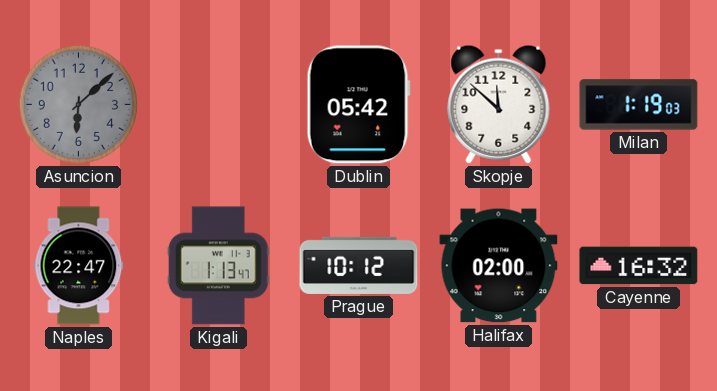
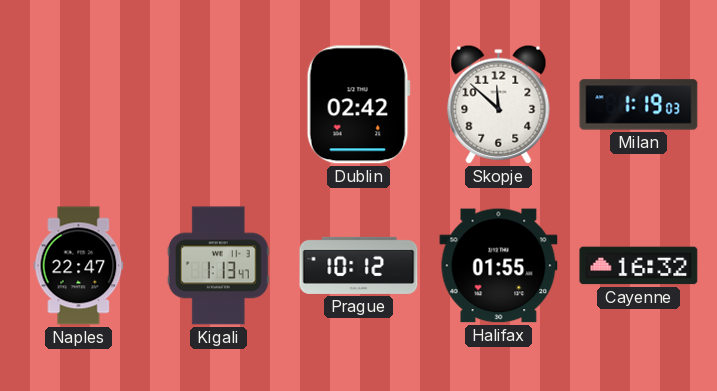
Asuncion: 6:08 -> none
Dublin: 05:42 -> 02:42
Halifax: 02:00 -> 01:55
